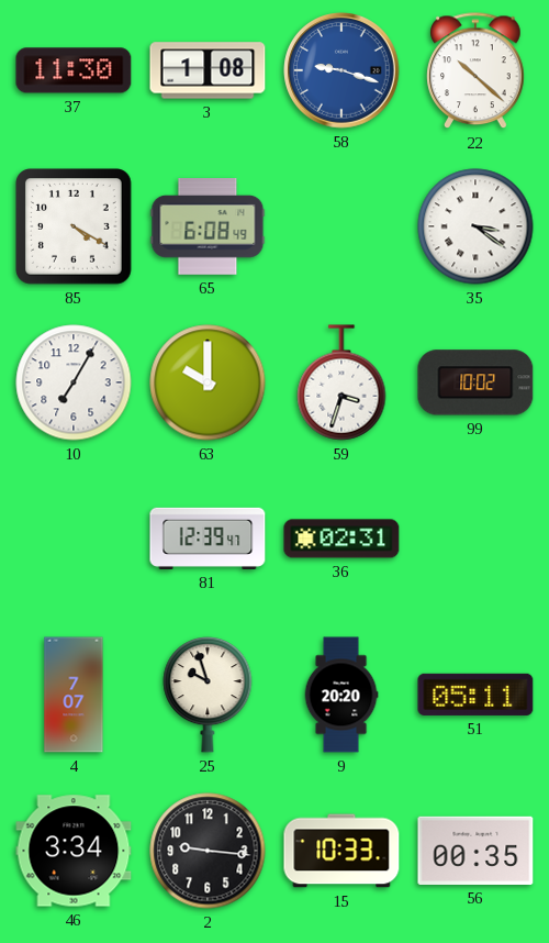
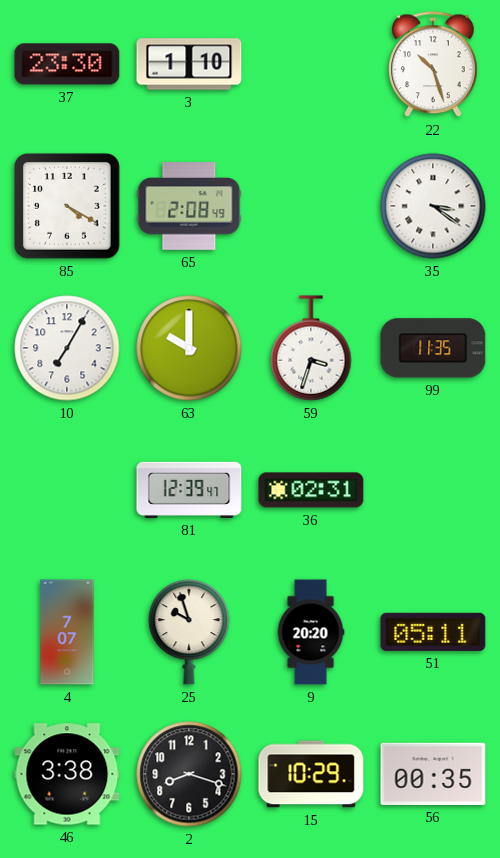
37: 11:30 -> 23:30
3: 1:08 -> 1:10
58: 9:18 -> none
22: 10:22 -> 10:27
65: 6:08 -> 2:08
99: 10:02 -> 11:35
46: 3:34 -> 3:38
2: 9:16 -> 8:18
15: 10:33 -> 10:29
